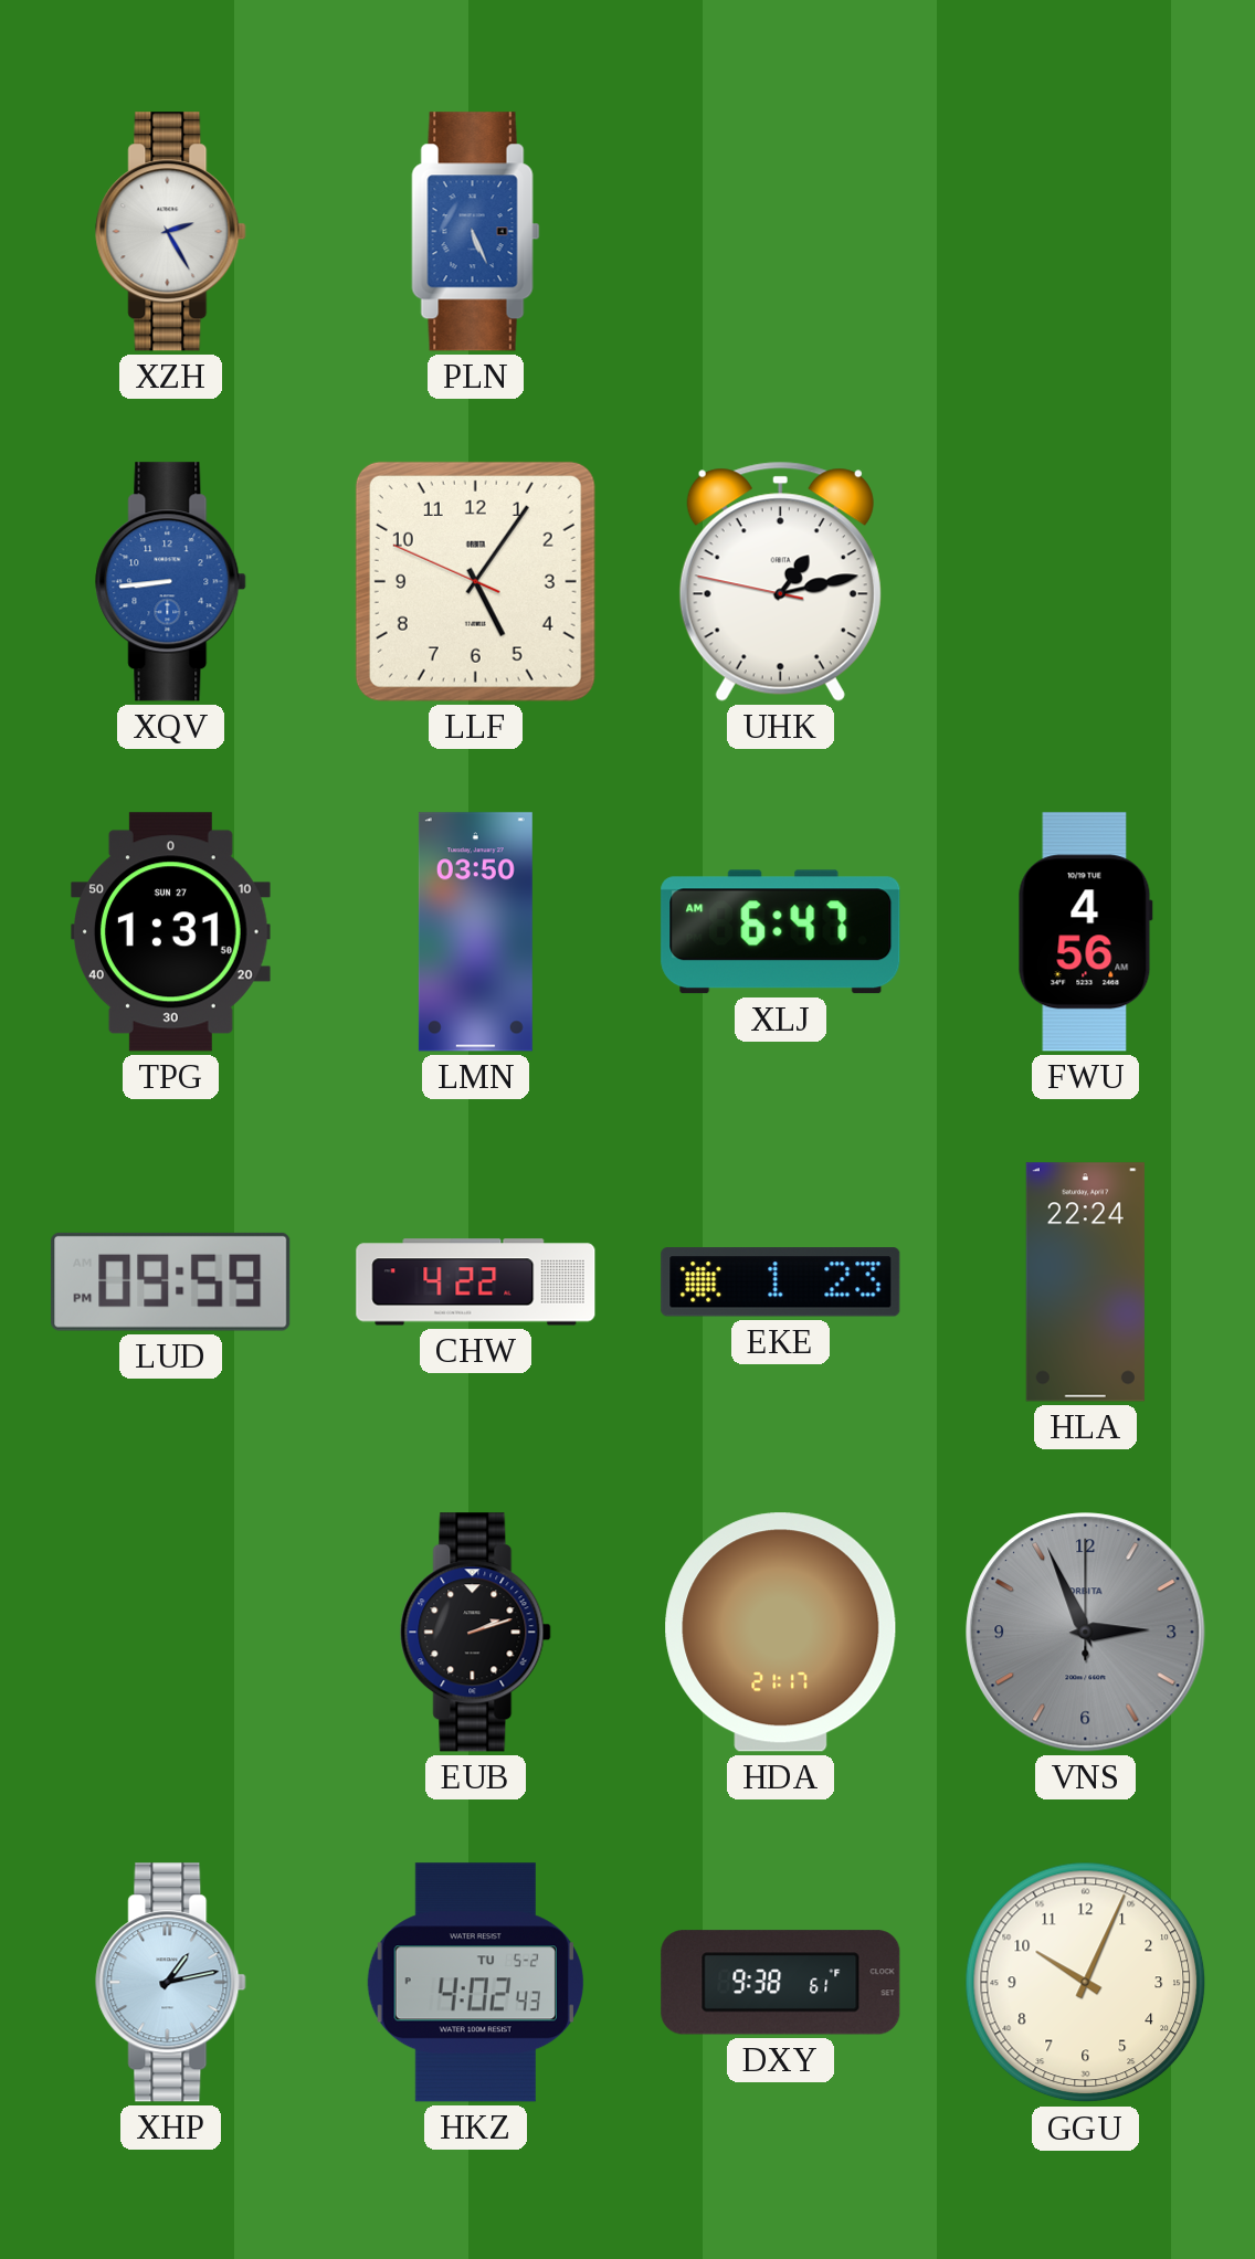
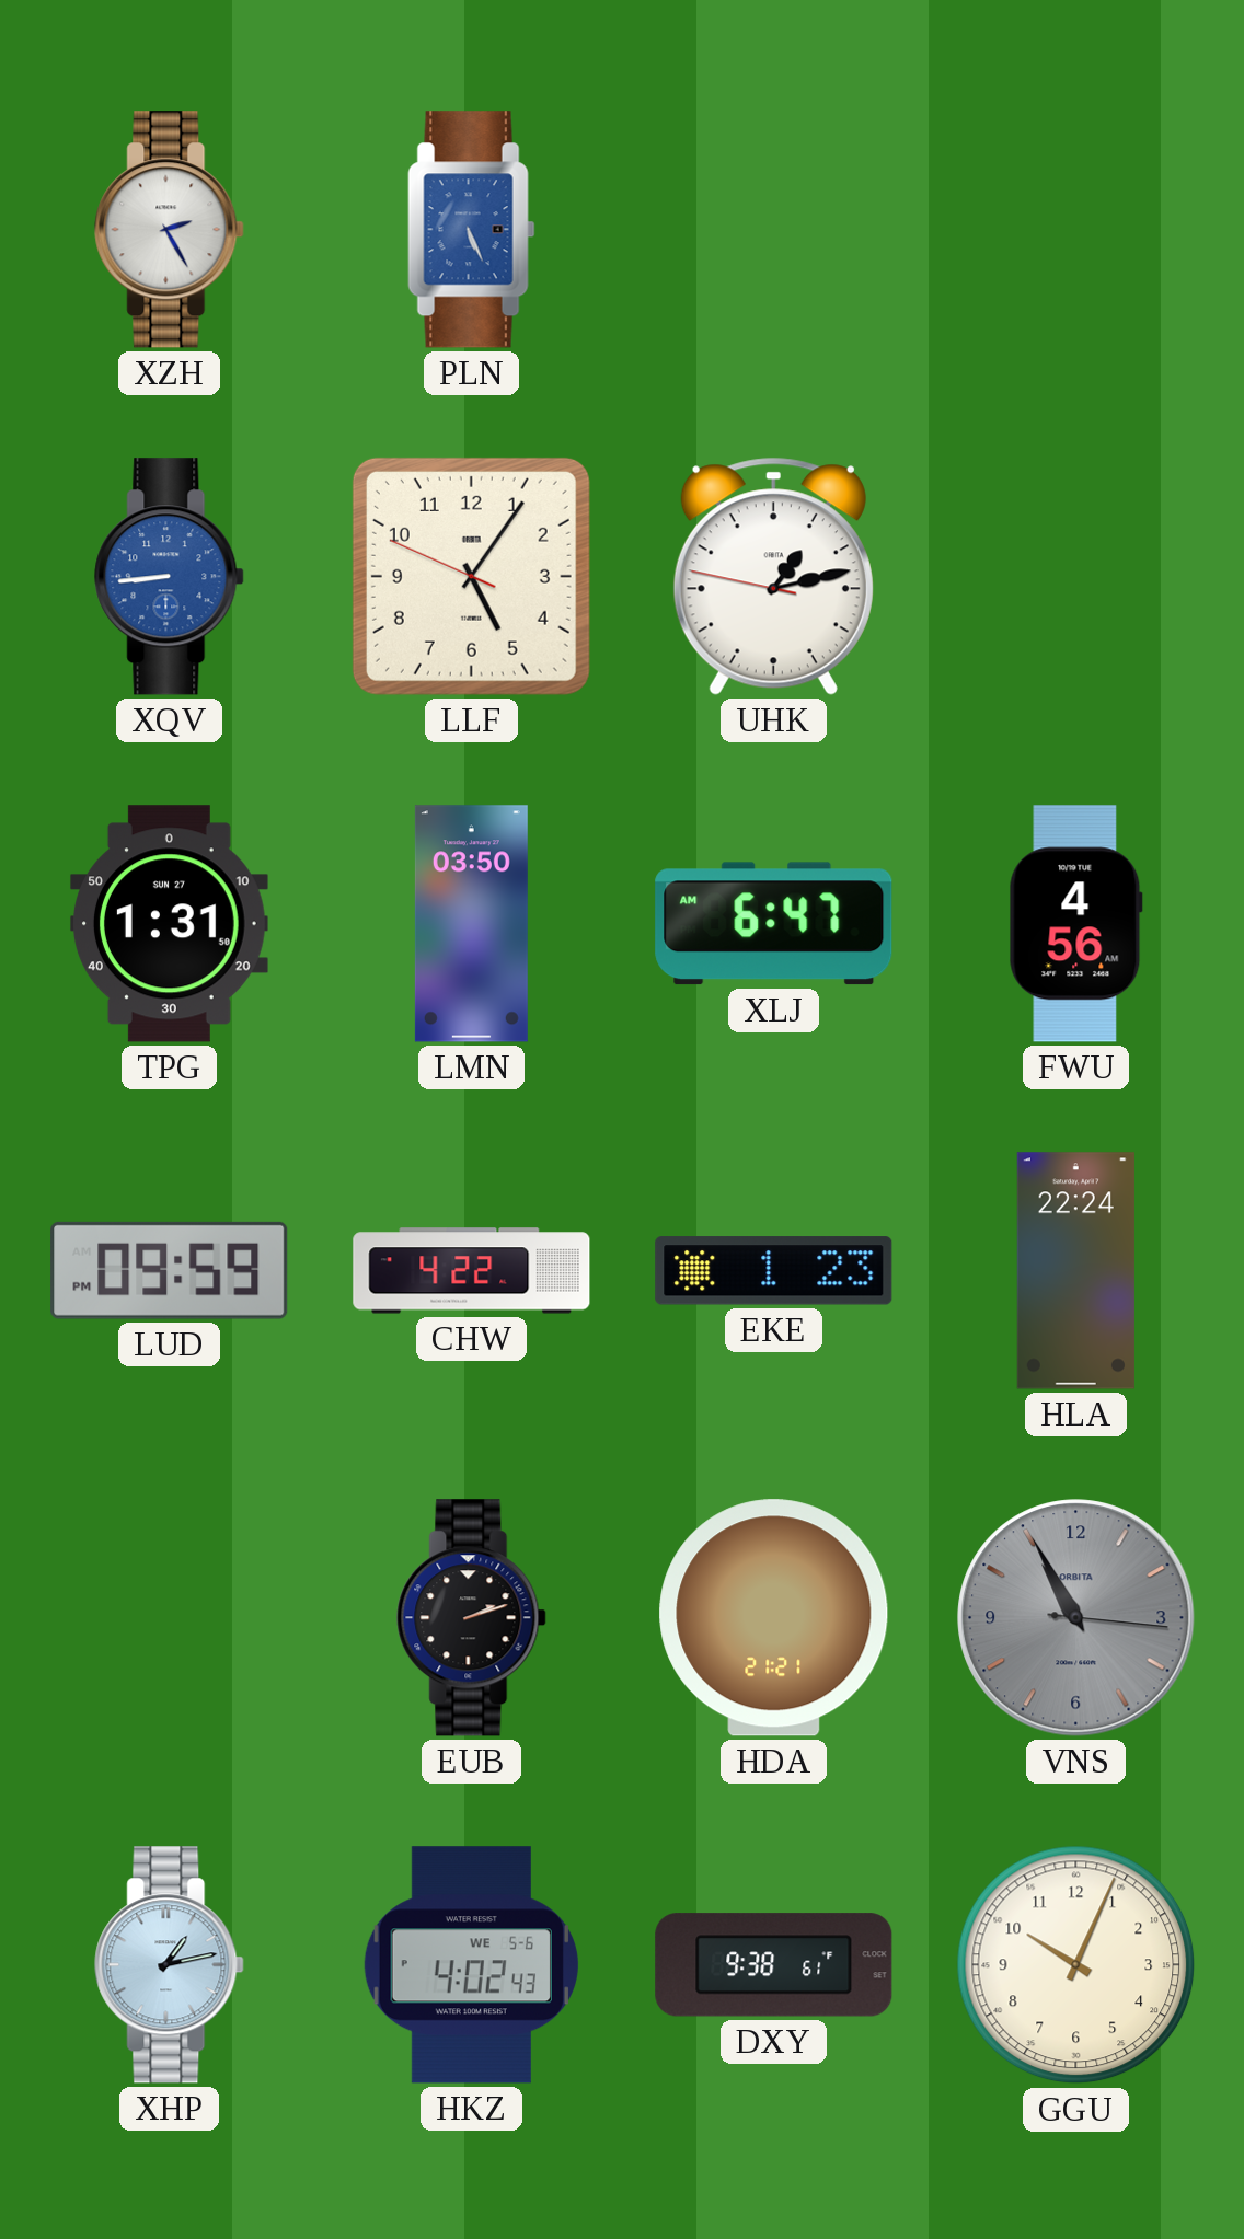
HDA: 21:17 -> 21:21
VNS: 2:56 -> 10:55
HKZ date: TU 5-2 -> WE 5-6
